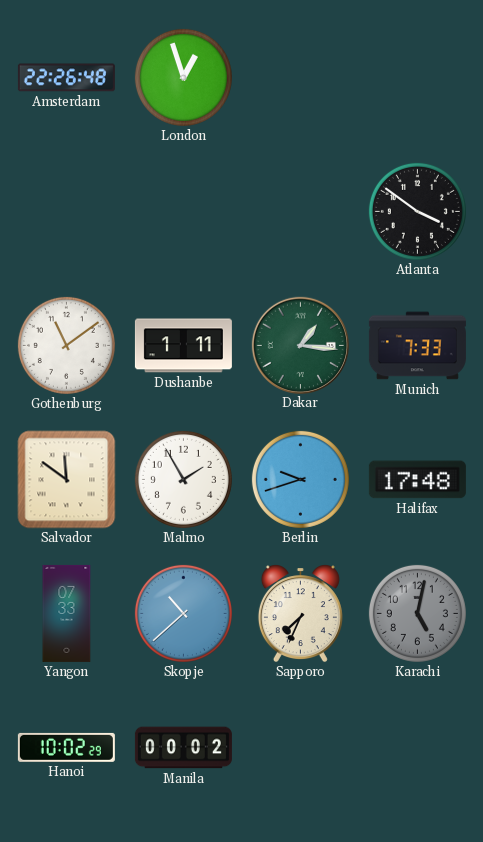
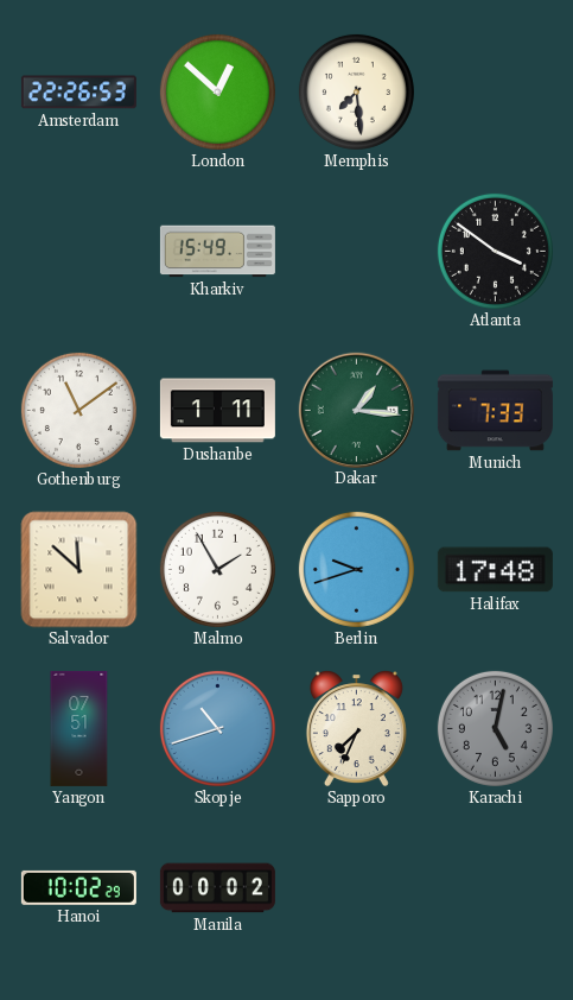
Amsterdam: 22:26:48 -> 22:26:53
London: 12:57 -> 12:52
Memphis: none -> 7:29
Kharkiv: none -> 15:49
Salvador: 11:51 -> 11:52
Yangon: 07:33 -> 07:51
Skopje: 10:38 -> 10:42
